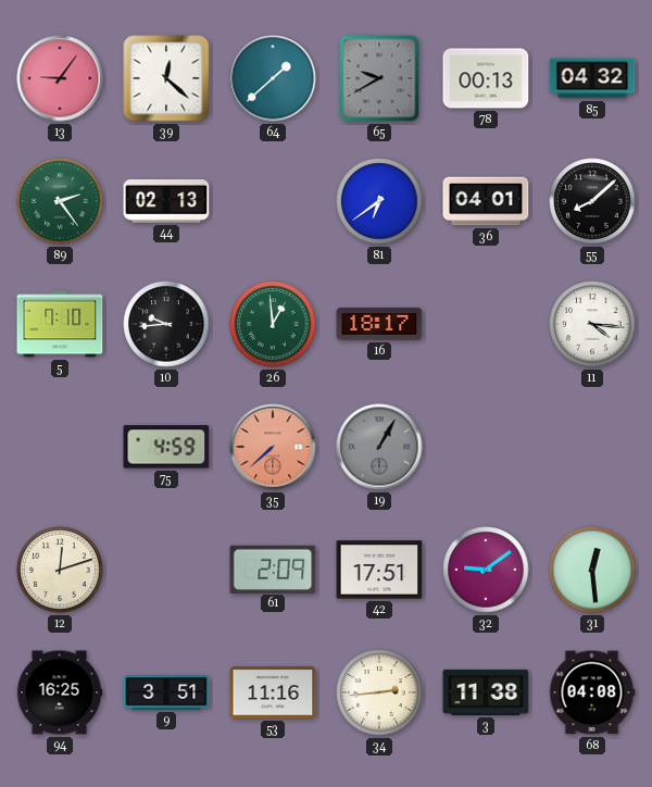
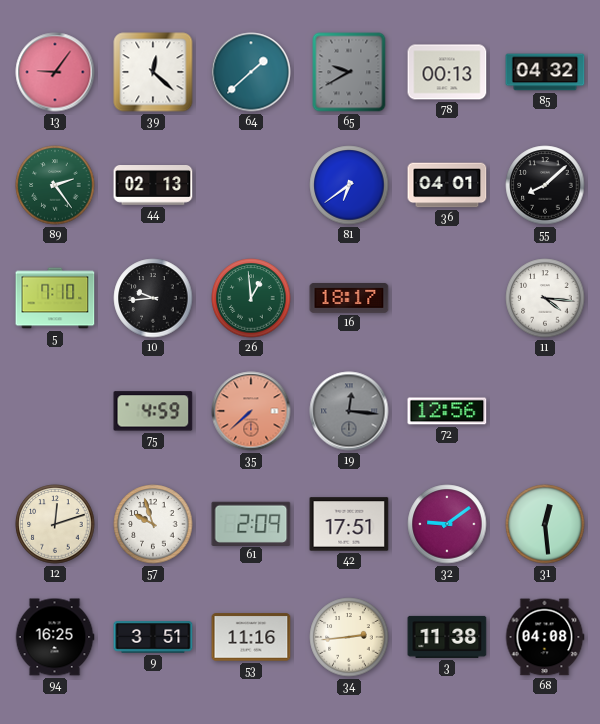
19: 1:05 -> 12:16
72: none -> 12:56
57: none -> 9:57
